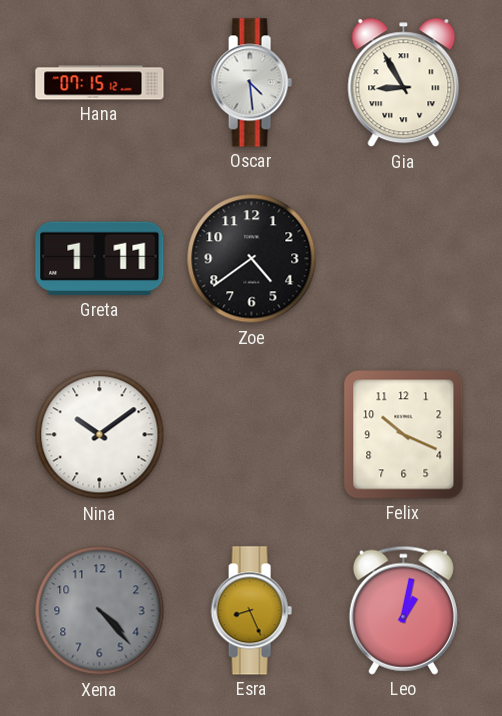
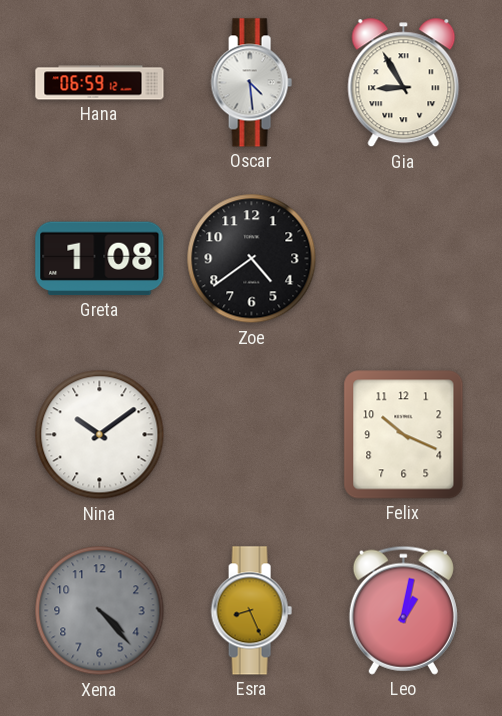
Hana: 07:15 -> 06:59
Greta: 1:11 -> 1:08
